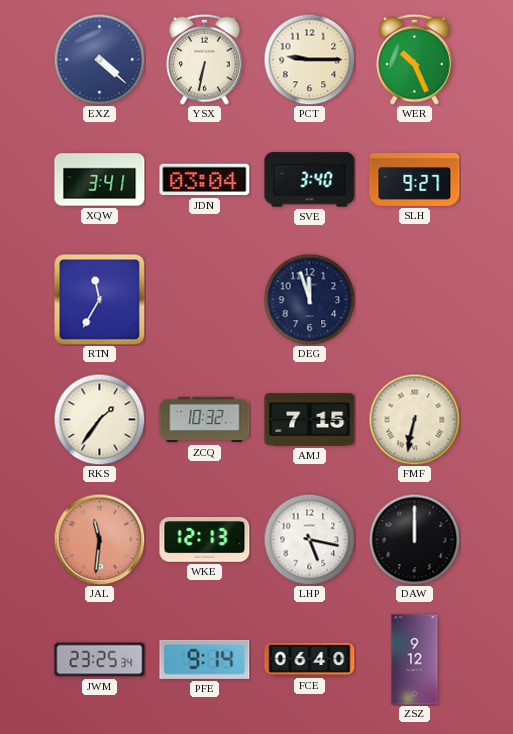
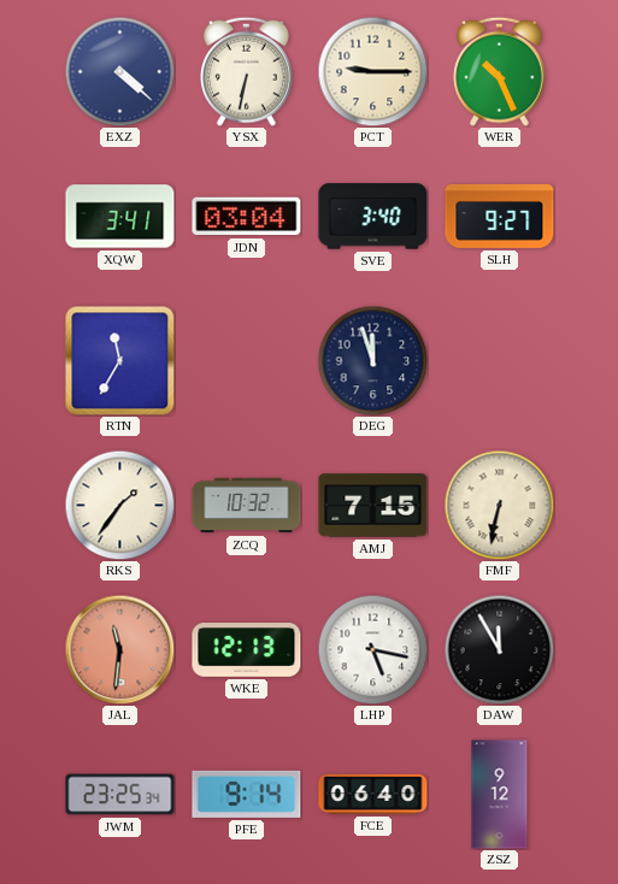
DAW: 12:00 -> 11:55
